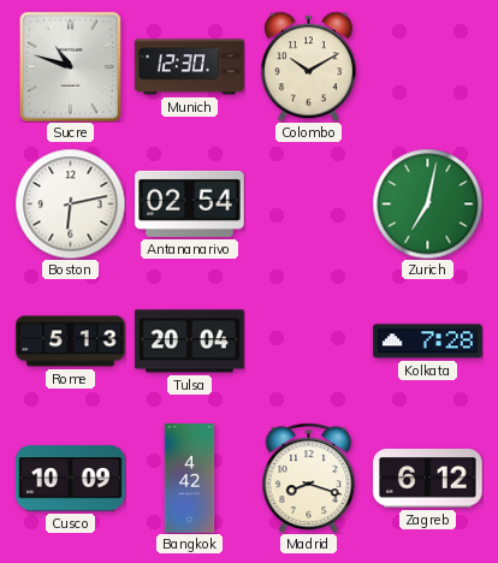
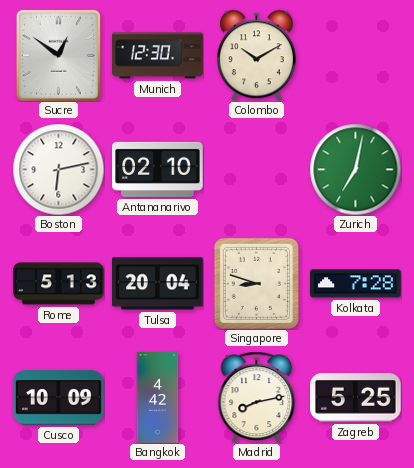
Sucre: 10:48 -> 12:51
Antananarivo: 02:54 -> 02:10
Singapore: none -> 8:48
Madrid: 8:18 -> 8:13
Zagreb: 6:12 -> 5:25
